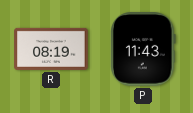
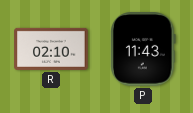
R: 08:19 -> 02:10
